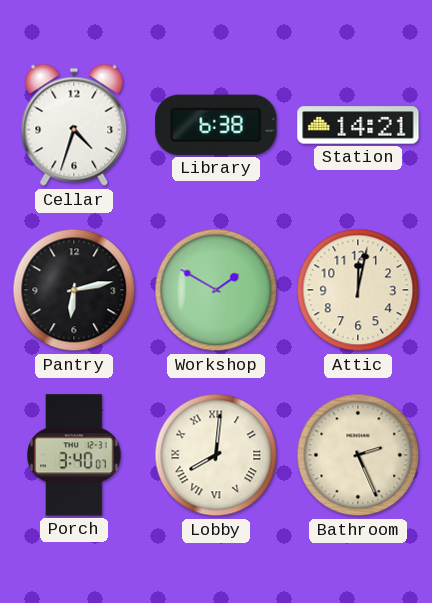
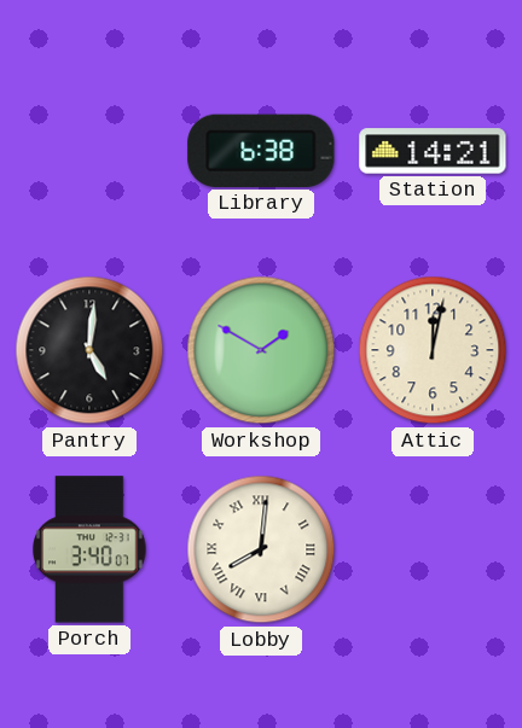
Cellar: 4:33 -> none
Pantry: 6:13 -> 5:01
Bathroom: 2:26 -> none
